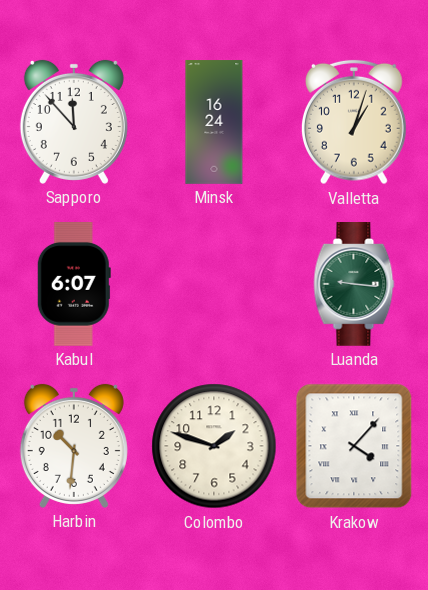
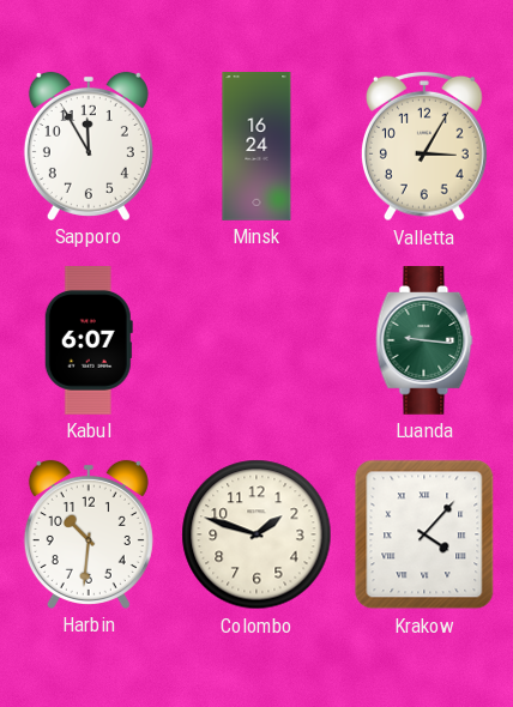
Sapporo: 11:53 -> 11:55
Valletta: 1:03 -> 3:05
